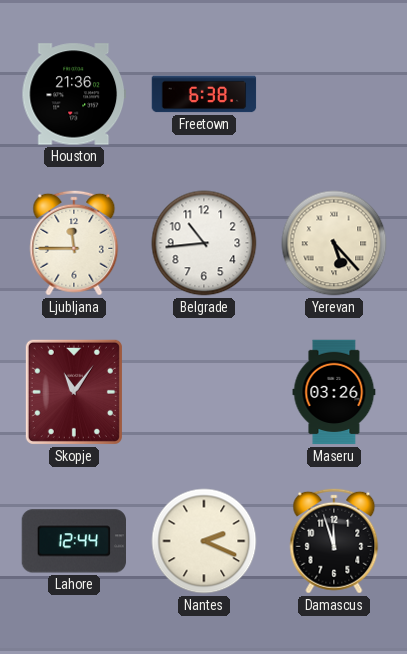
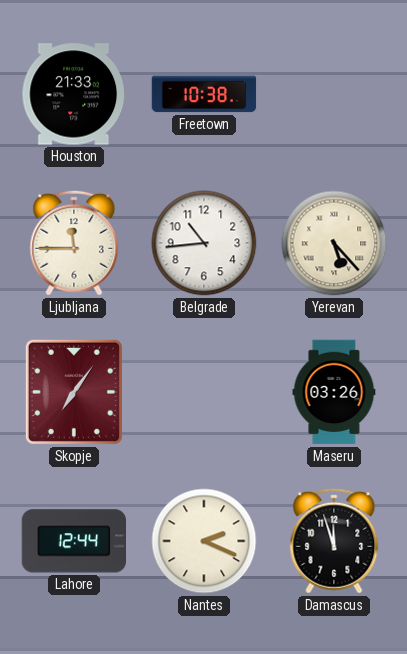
Houston: 21:36 -> 21:33
Freetown: 6:38 -> 10:38
Skopje: 11:06 -> 7:06
